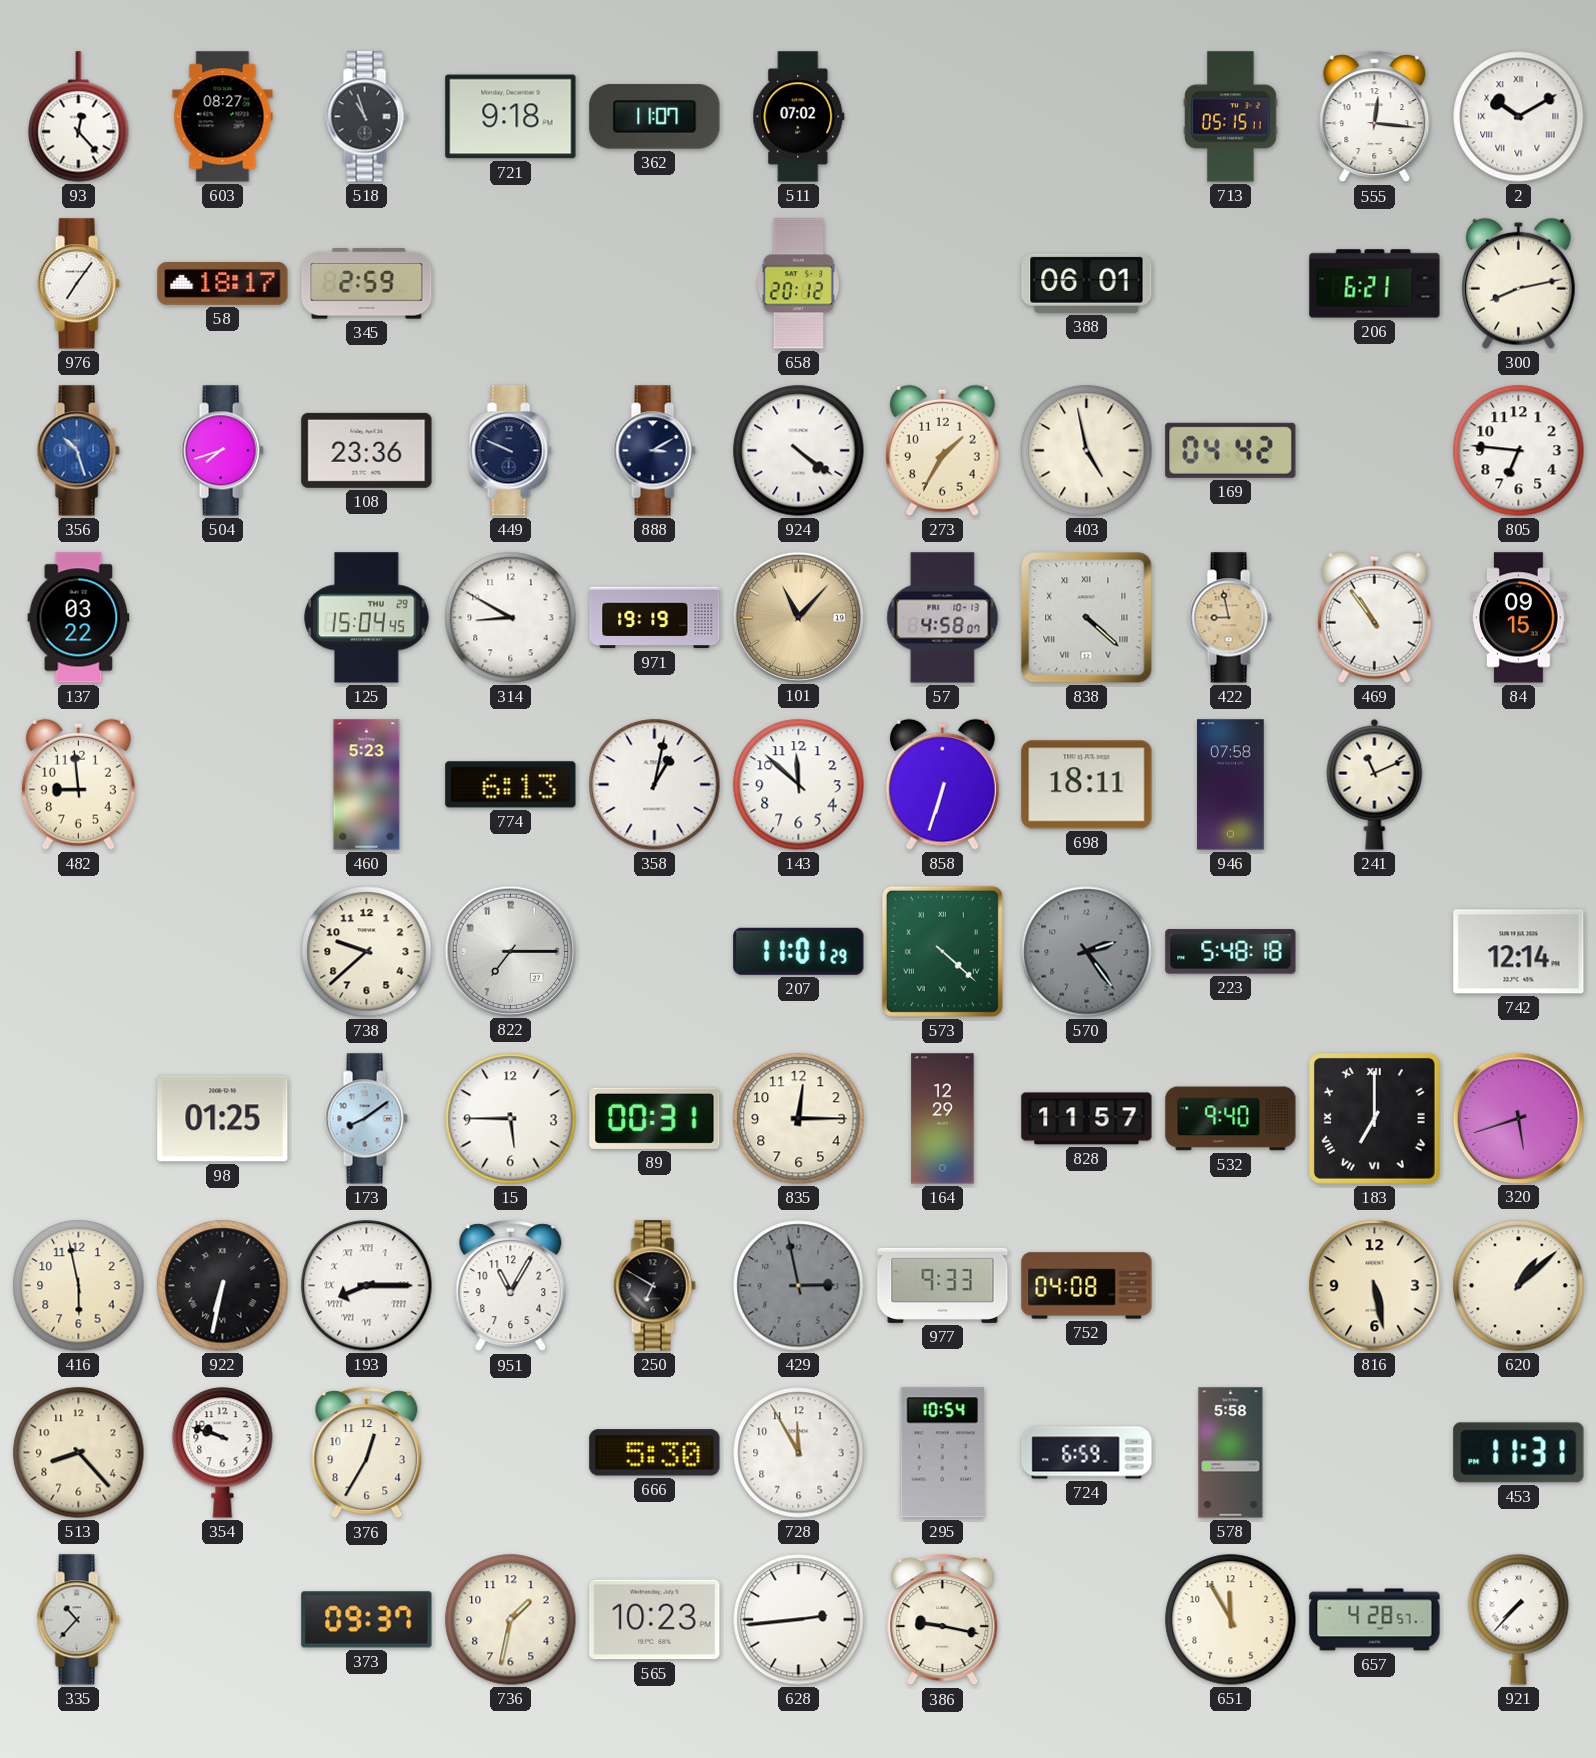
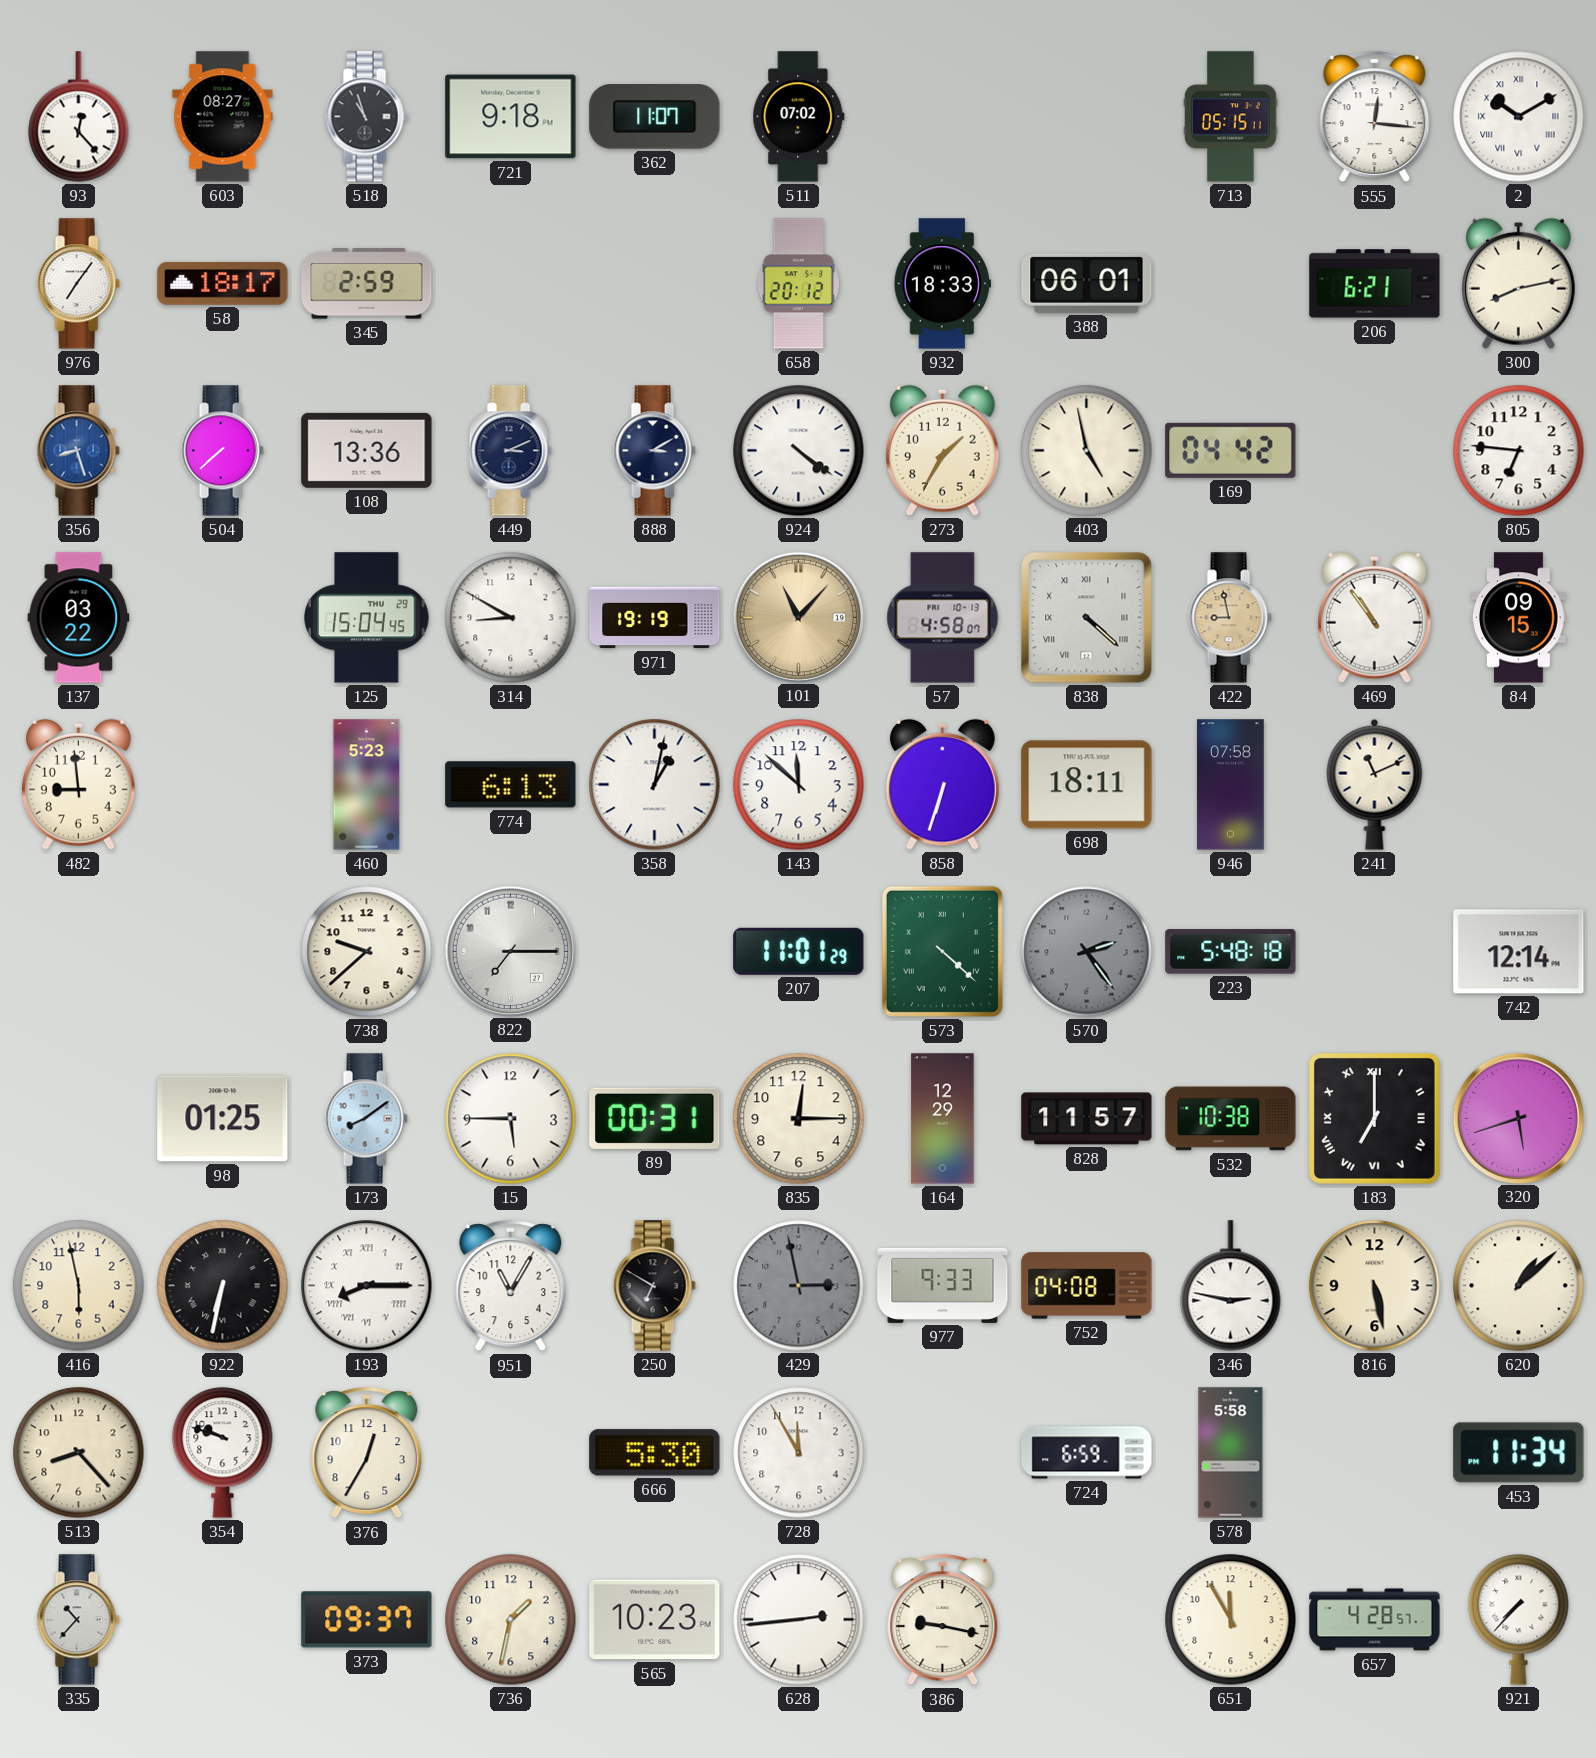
932: none -> 18:33
356: 10:27 -> 8:27
504: 7:42 -> 7:38
108: 23:36 -> 13:36
449: 9:49 -> 3:11
532: 9:40 -> 10:38
346: none -> 2:47
295: 10:54 -> none
453: 11:31 -> 11:34
